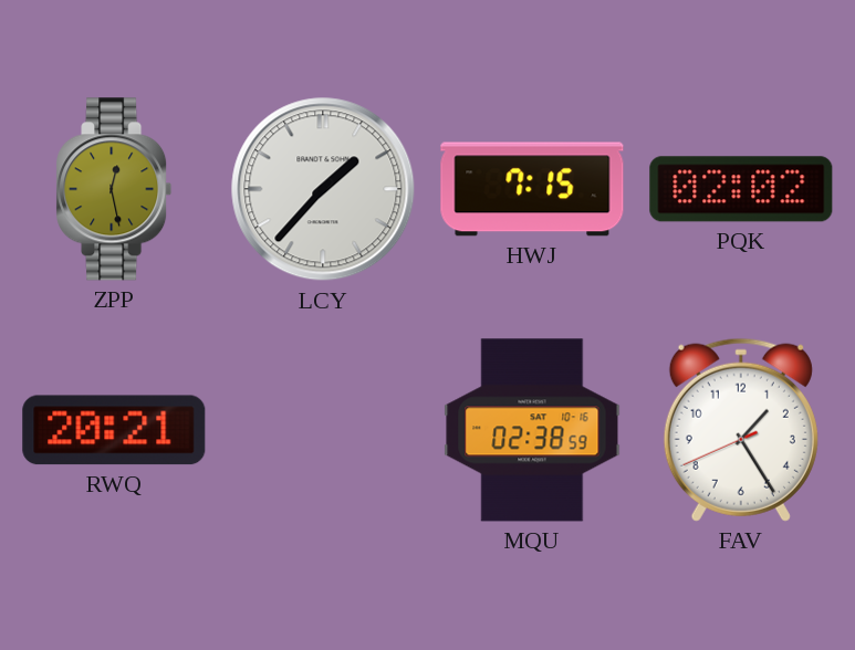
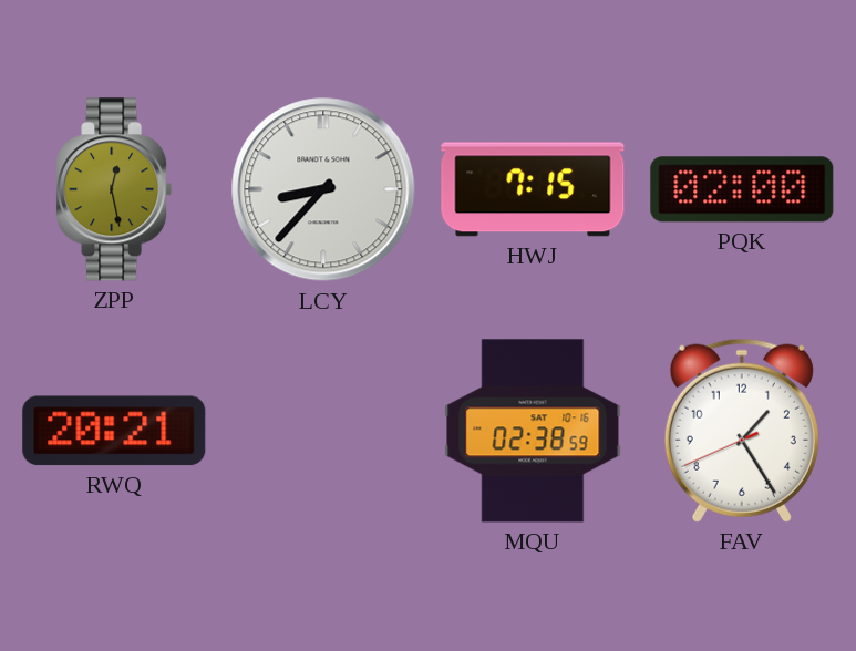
LCY: 1:37 -> 8:37
PQK: 02:02 -> 02:00
